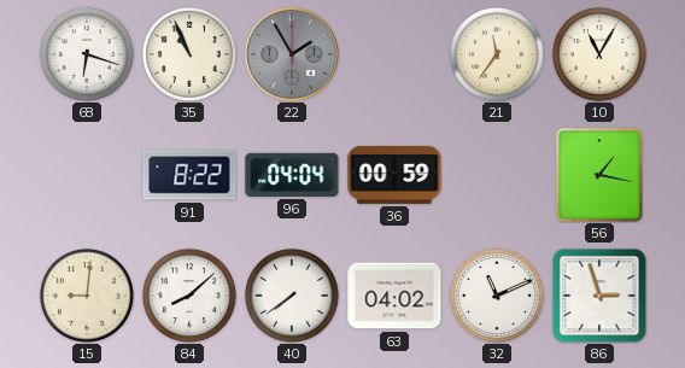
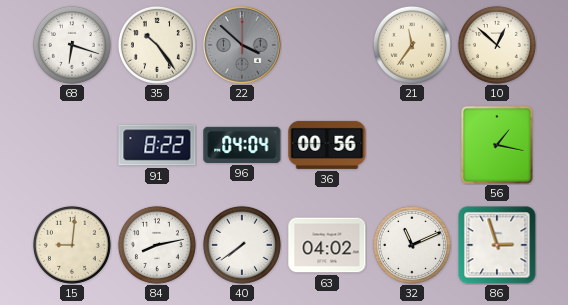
35: 10:56 -> 10:24
22: 1:55 -> 3:52
10: 11:05 -> 12:52
36: 00:59 -> 00:56
84: 8:08 -> 8:13
